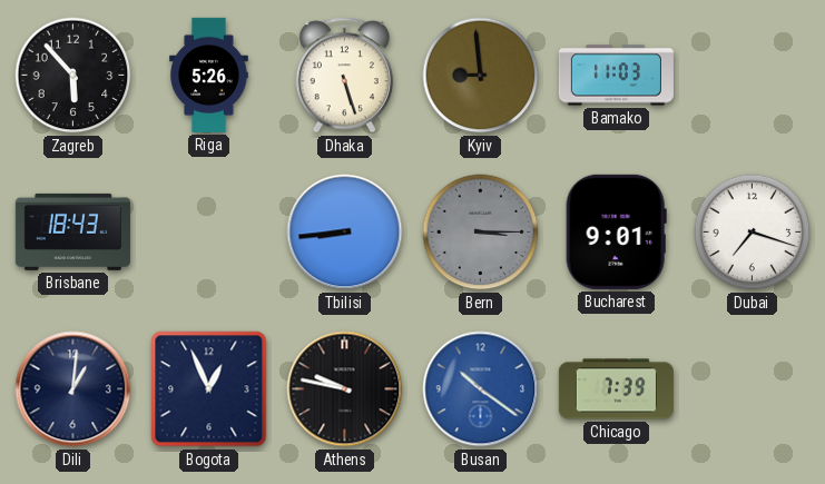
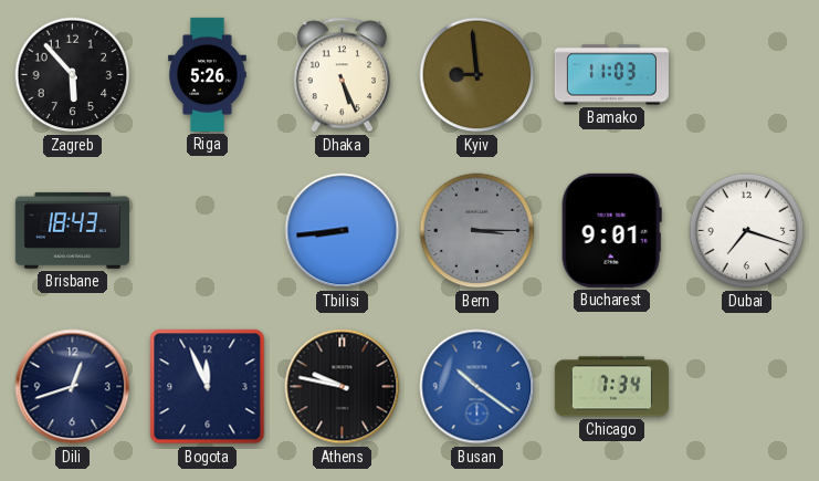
Dhaka: 5:27 -> 5:26
Dili: 1:01 -> 12:42
Bogota: 12:56 -> 11:56
Chicago: 7:39 -> 7:34
